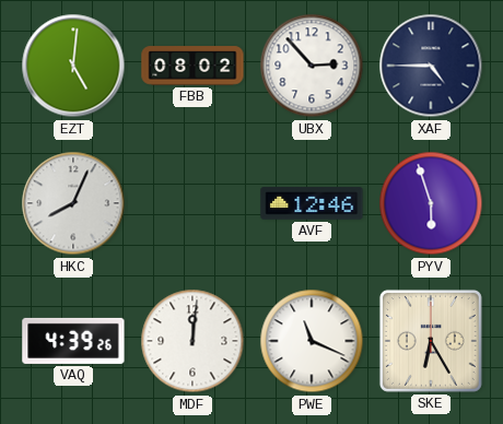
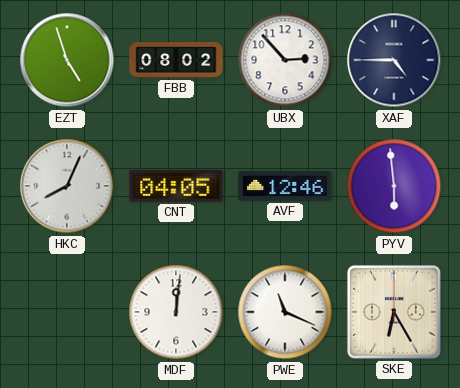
EZT: 5:01 -> 4:57
CNT: none -> 04:05
PYV: 5:57 -> 5:59
VAQ: 4:39 -> none
